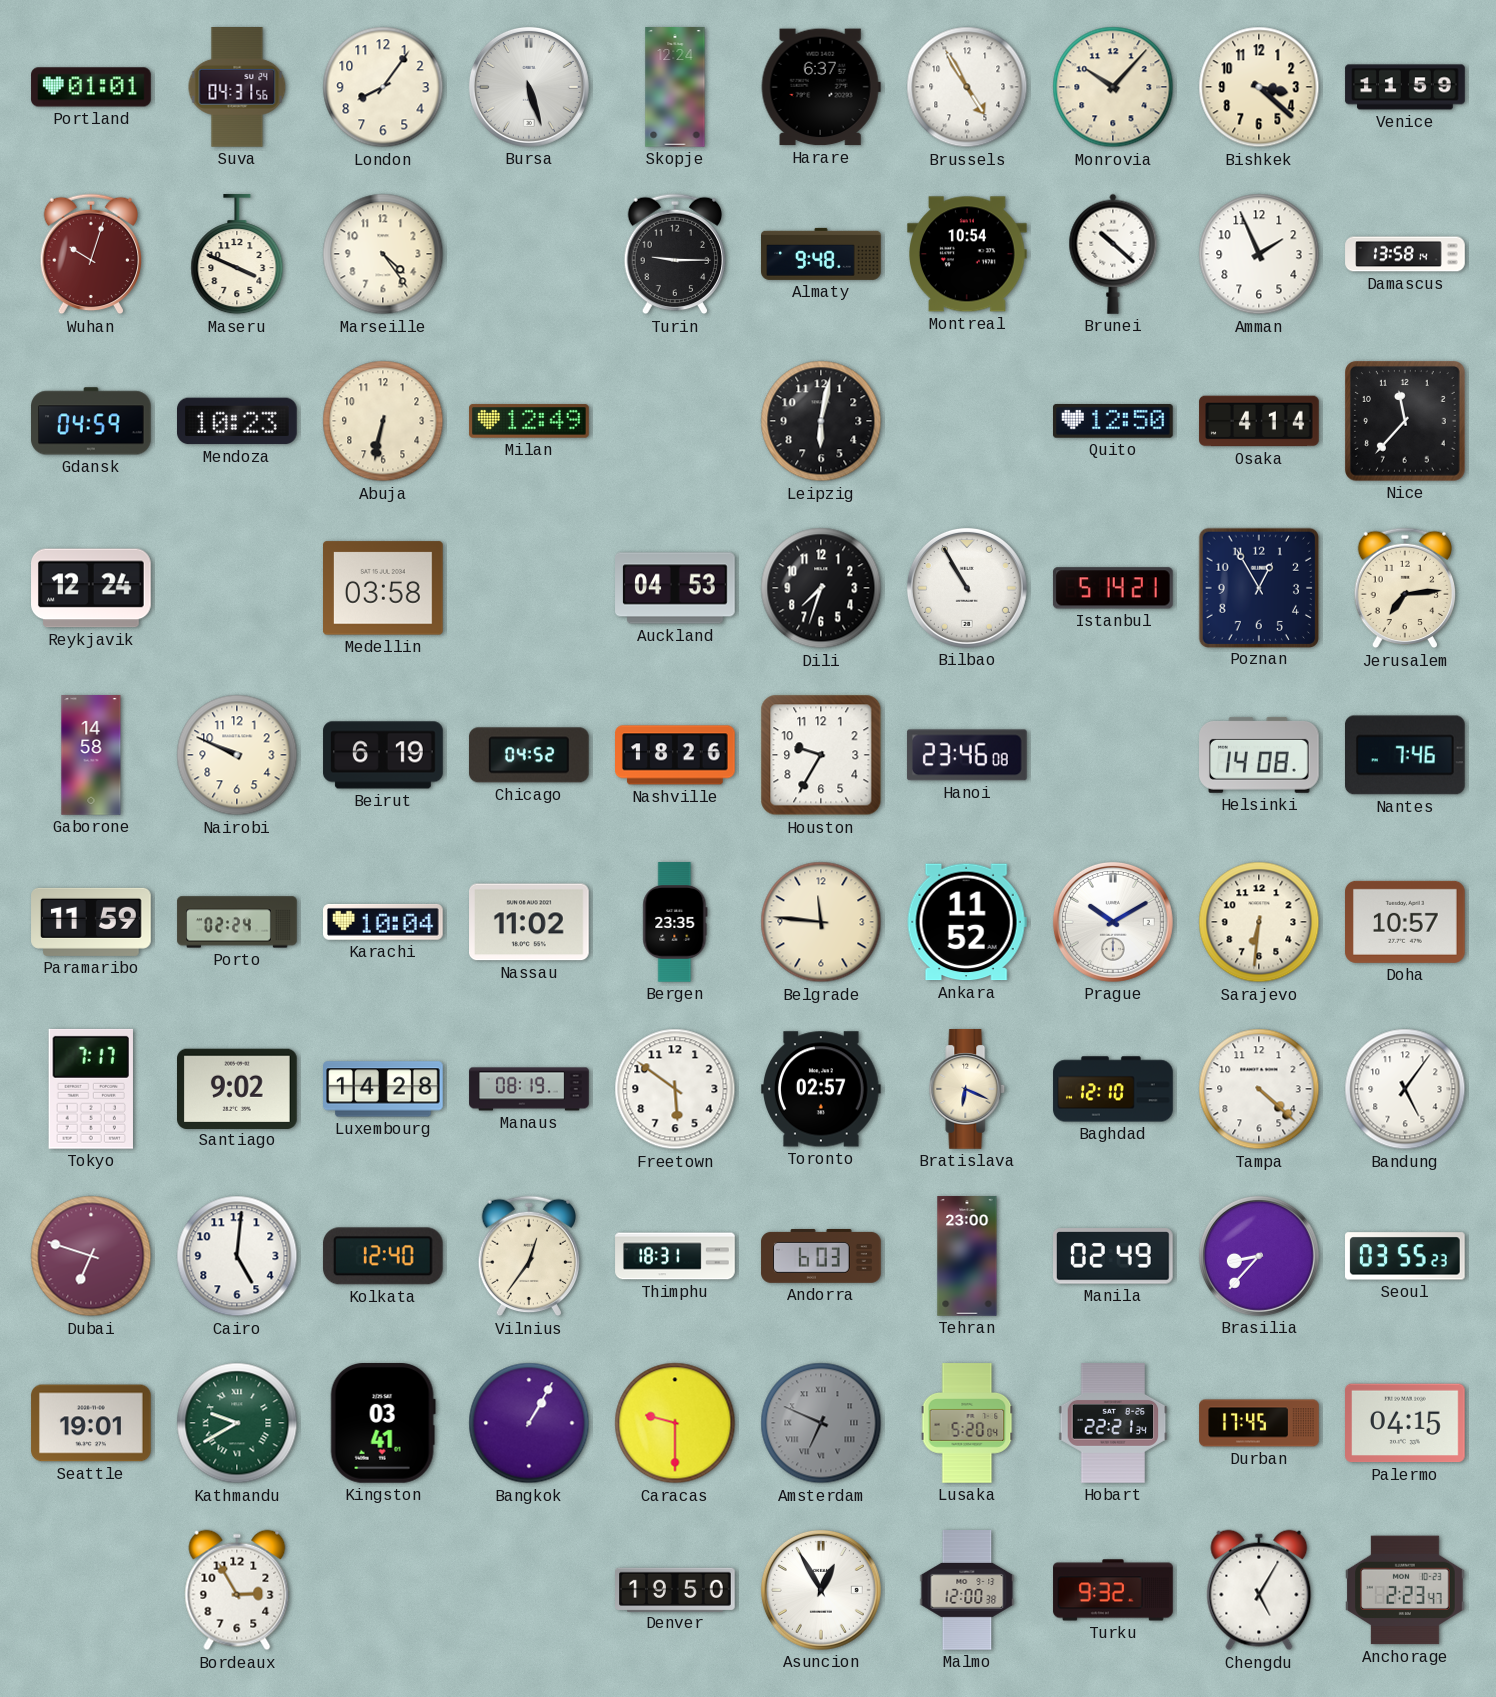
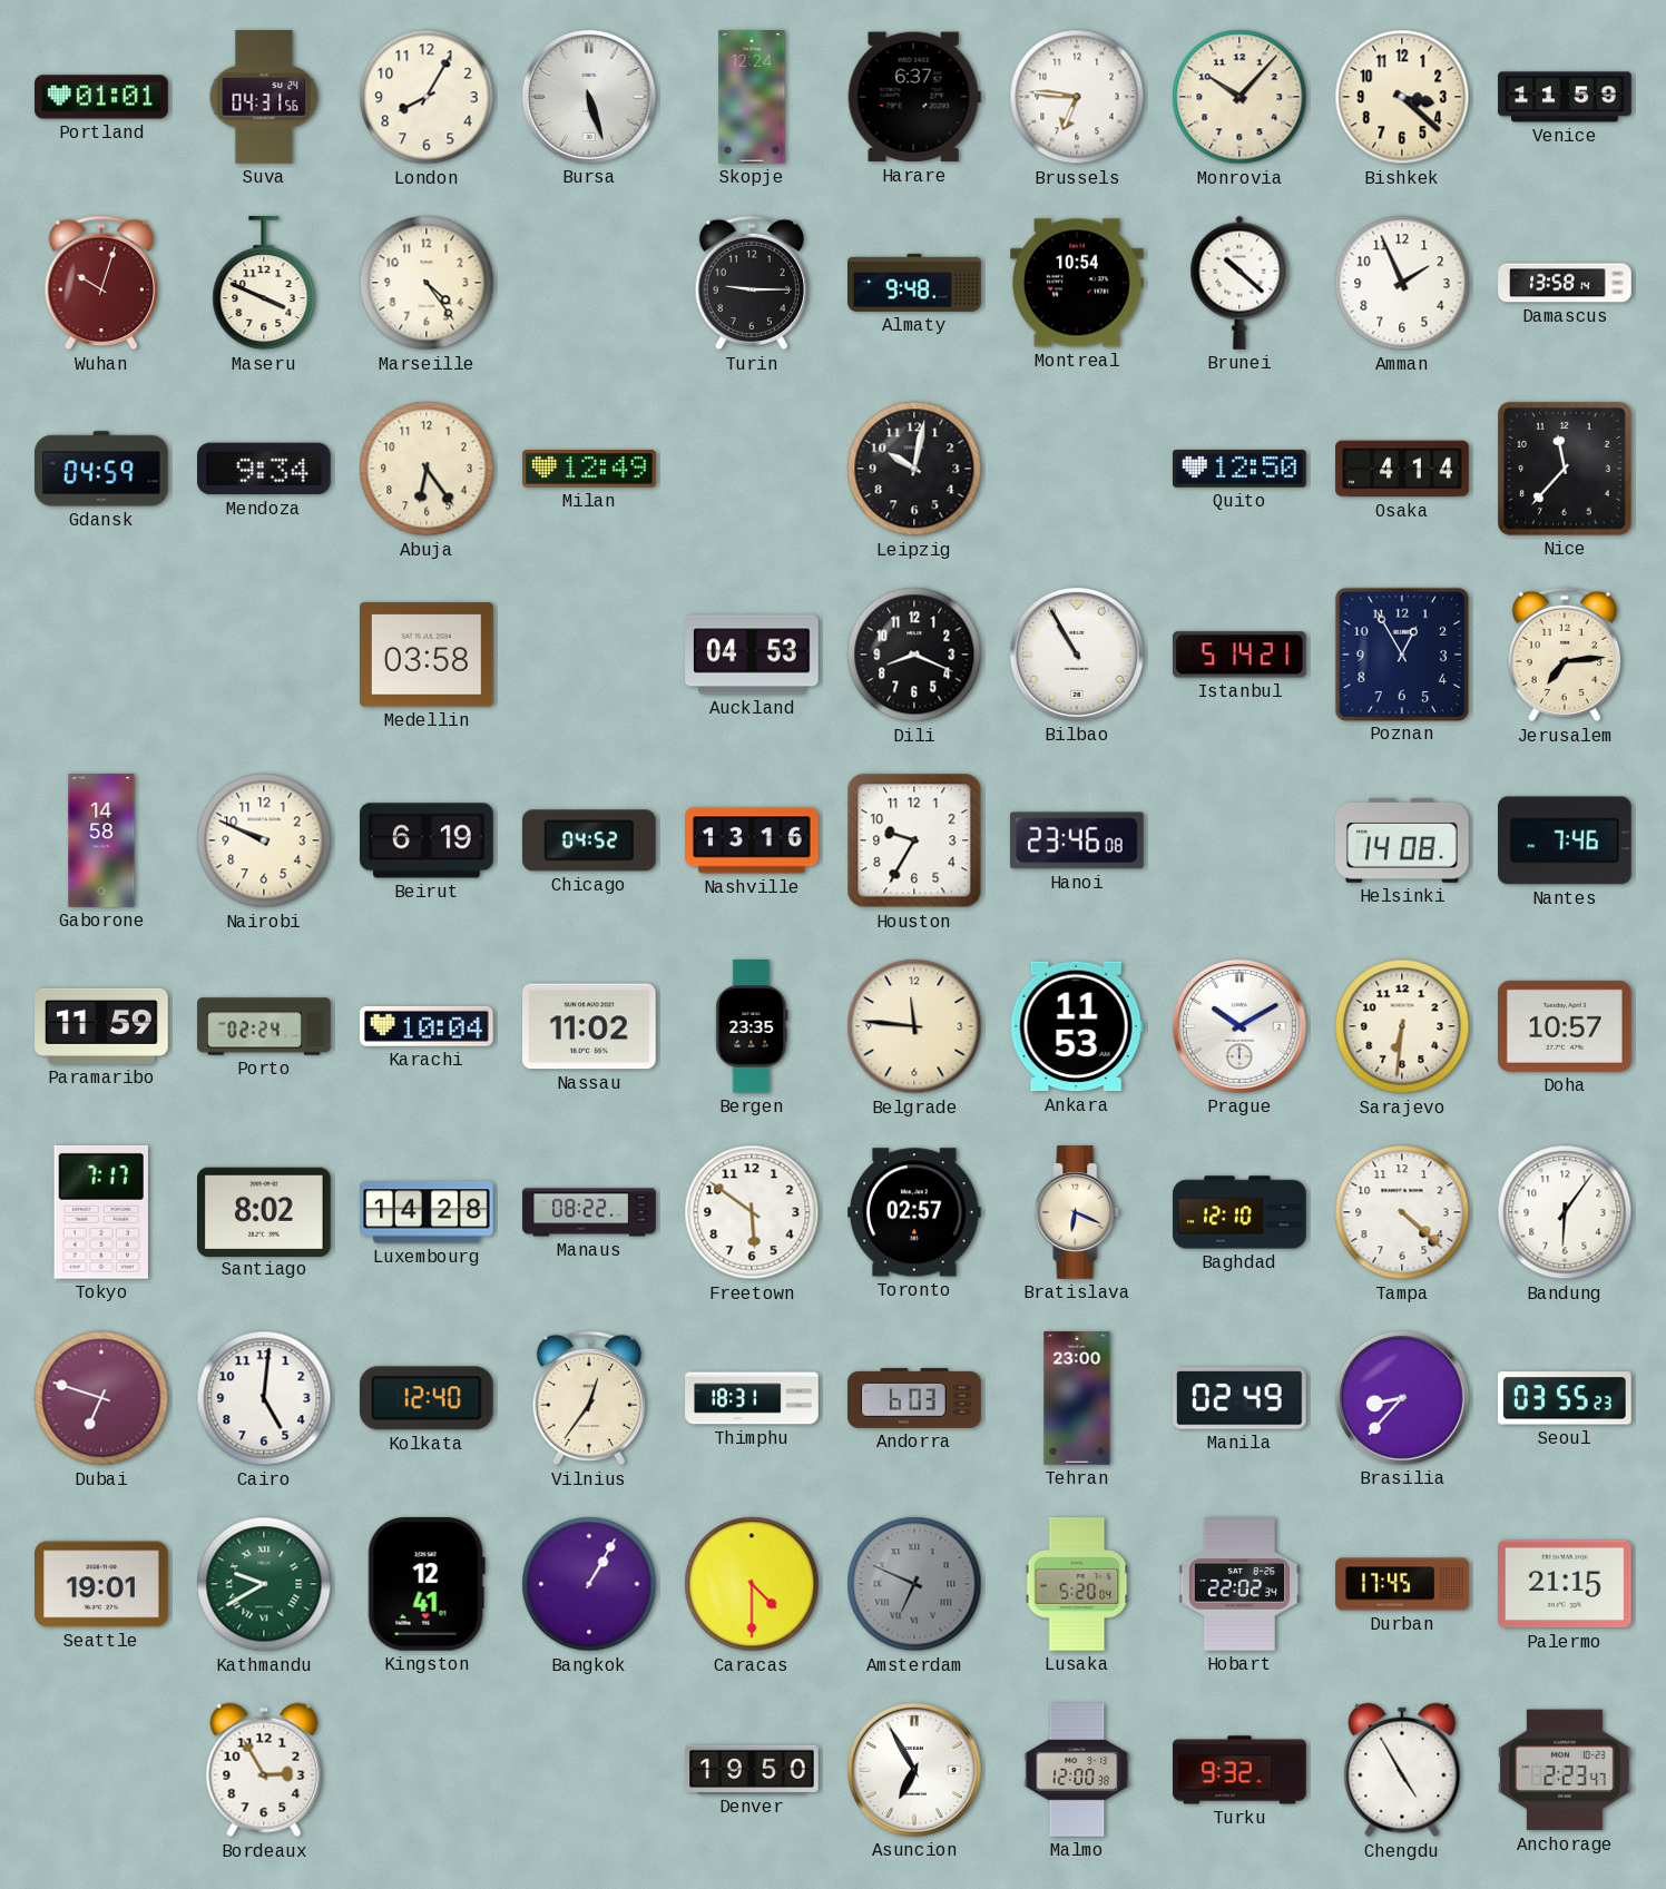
London: 8:06 -> 8:05
Brussels: 4:55 -> 6:46
Mendoza: 10:23 -> 9:34
Abuja: 6:32 -> 6:24
Leipzig: 6:02 -> 10:02
Reykjavik: 12:24 -> none
Dili: 7:33 -> 8:19
Nashville: 18:26 -> 13:16
Ankara: 11:52 -> 11:53
Santiago: 9:02 -> 8:02
Manaus: 08:19 -> 08:22
Bandung: 5:06 -> 6:06
Kingston: 03:41 -> 12:41
Caracas: 9:30 -> 4:30
Hobart: 22:21 -> 22:02
Palermo: 04:15 -> 21:15
Asuncion: 12:55 -> 6:55
Chengdu: 5:05 -> 4:55
